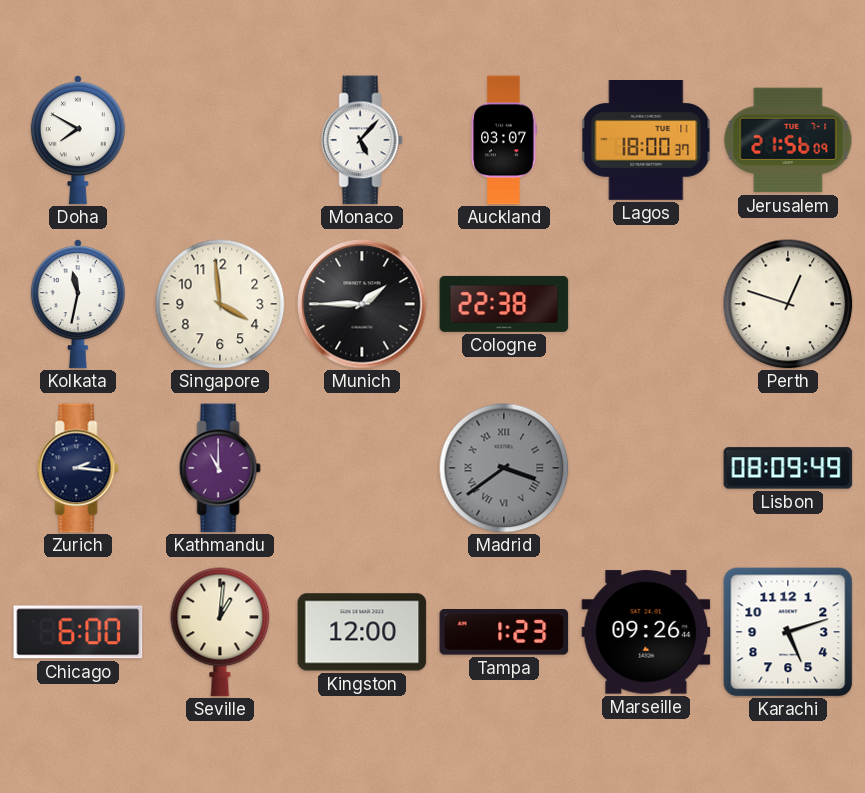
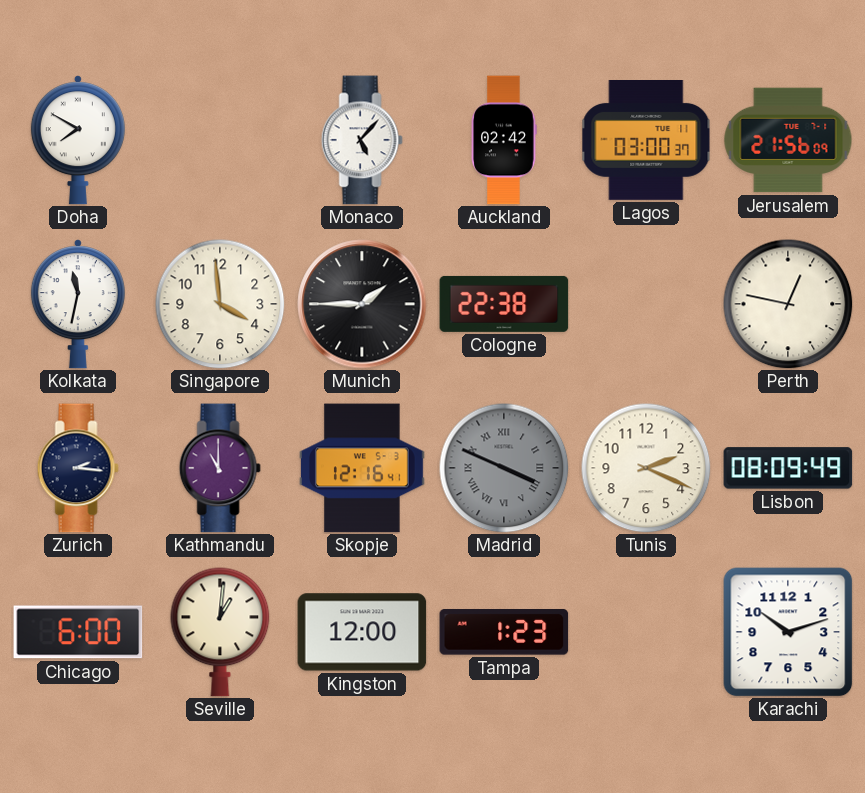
Auckland: 03:07 -> 02:42
Lagos: 18:00 -> 03:00
Perth: 12:48 -> 12:47
Skopje: none -> 12:16
Madrid: 3:39 -> 3:49
Tunis: none -> 2:19
Marseille: 09:26 -> none
Karachi: 5:12 -> 10:12
